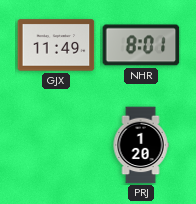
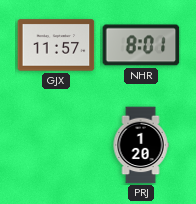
GJX: 11:49 -> 11:57
